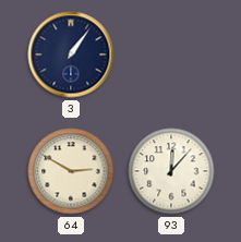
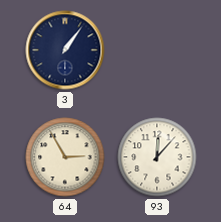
64: 2:50 -> 2:55
